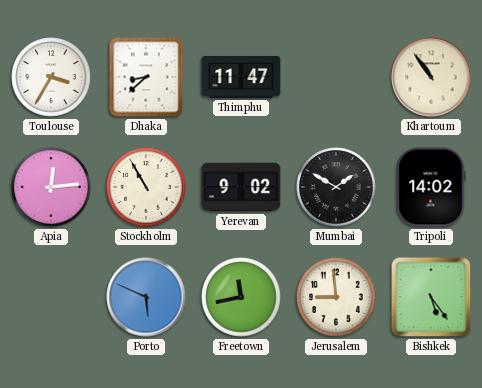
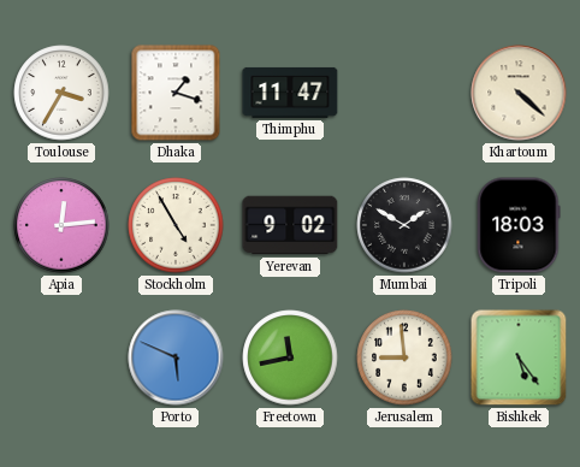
Dhaka: 8:38 -> 1:18
Khartoum: 10:54 -> 4:22
Stockholm: 10:55 -> 4:55
Tripoli: 14:02 -> 18:03
